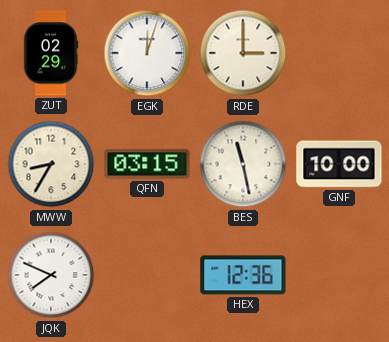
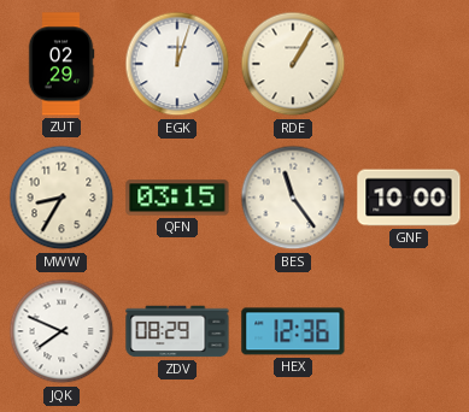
RDE: 3:00 -> 1:05
BES: 11:28 -> 11:24
ZDV: none -> 08:29
